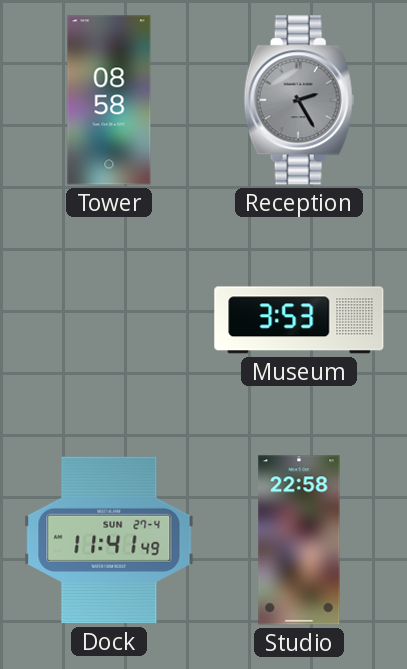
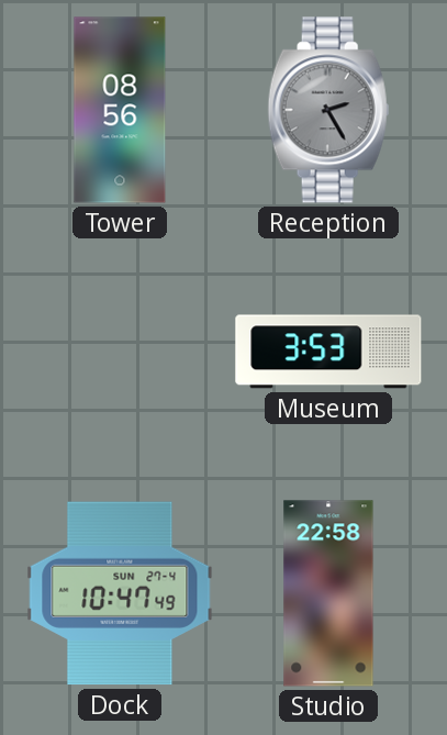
Tower: 08:58 -> 08:56
Dock: 11:41 -> 10:47
